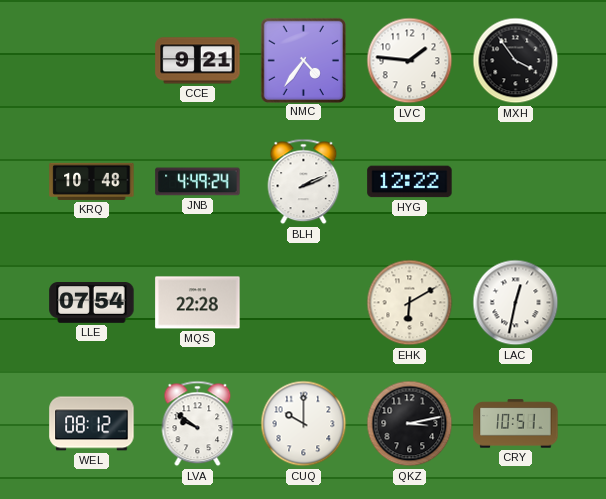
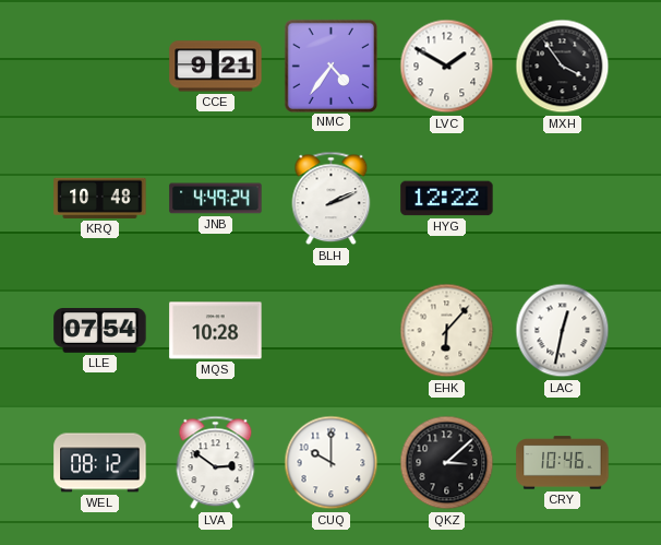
LVC: 1:46 -> 1:50
MQS: 22:28 -> 10:28
EHK: 6:10 -> 6:07
LVA: 9:51 -> 2:51
QKZ: 3:13 -> 3:08
CRY: 10:51 -> 10:46
